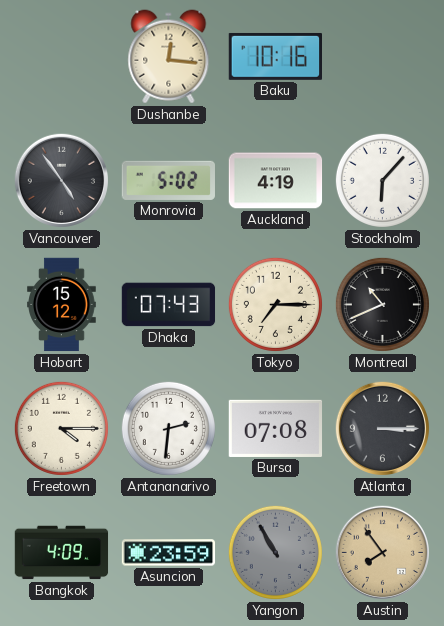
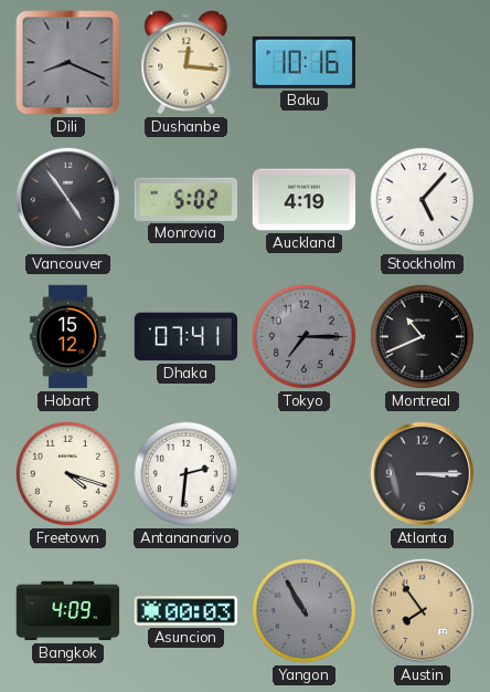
Dili: none -> 8:19
Stockholm: 6:07 -> 5:07
Dhaka: 07:43 -> 07:41
Tokyo dial: cream -> grey
Freetown: 4:15 -> 4:18
Bursa: 07:08 -> none
Asuncion: 23:59 -> 00:03
